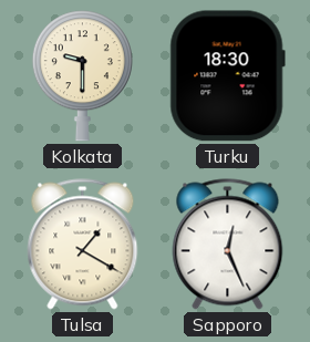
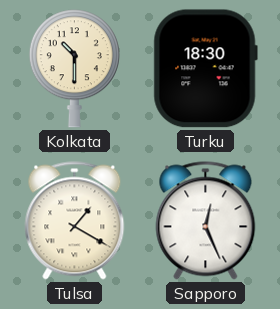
Kolkata: 9:30 -> 10:30
